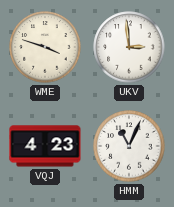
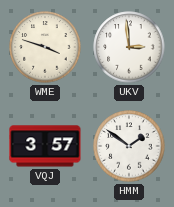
VQJ: 4:23 -> 3:57
HMM: 11:04 -> 1:51
